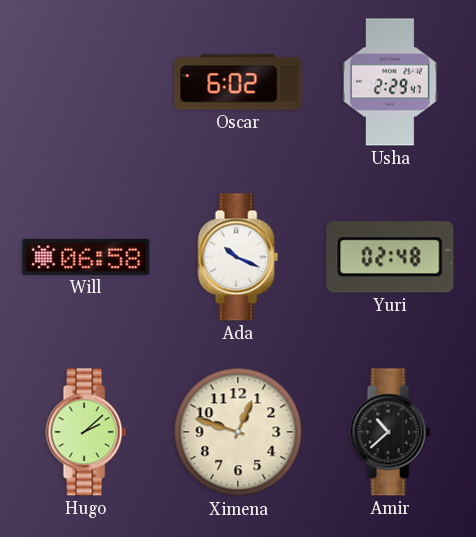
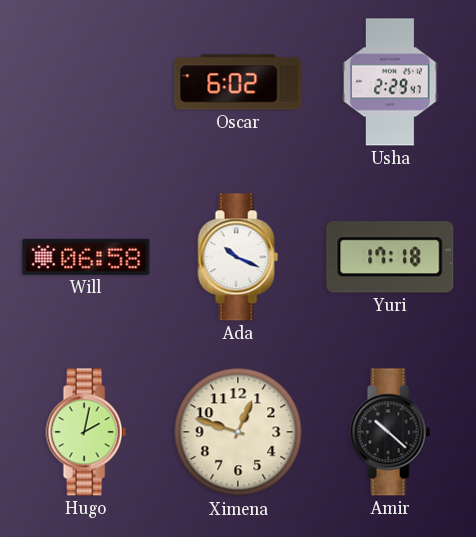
Yuri: 02:48 -> 17:18
Hugo: 2:08 -> 2:02
Amir: 10:38 -> 10:22
